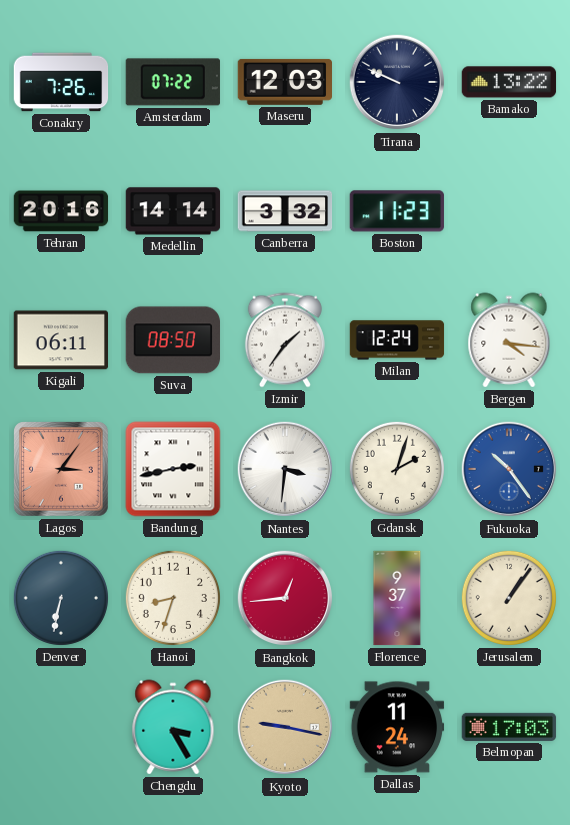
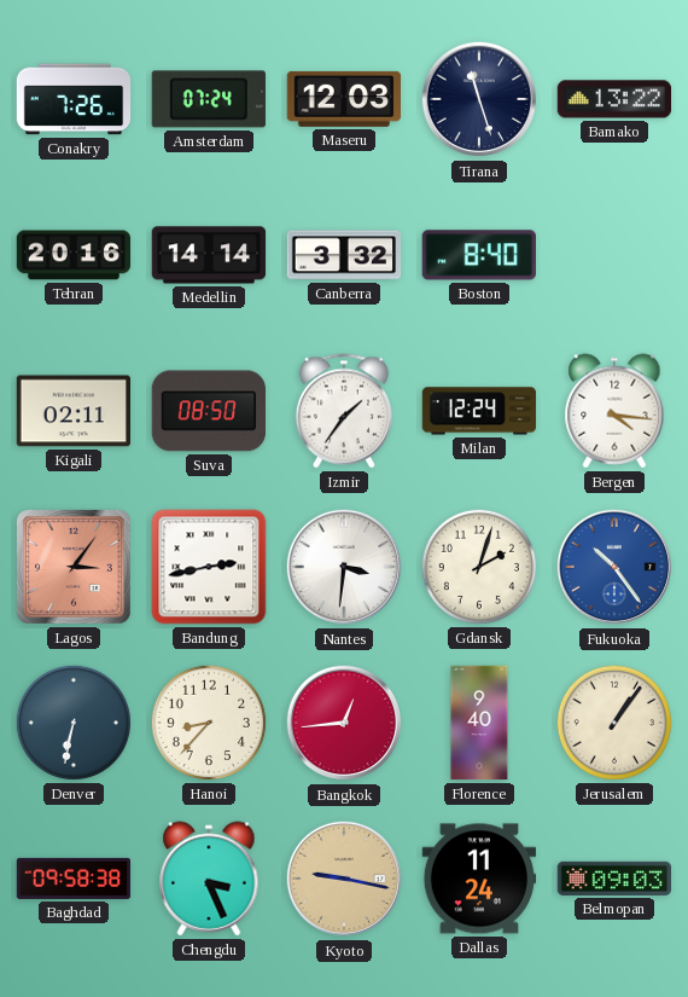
Amsterdam: 07:22 -> 07:24
Tirana: 9:49 -> 11:27
Boston: 11:23 -> 8:40
Kigali: 06:11 -> 02:11
Hanoi: 8:33 -> 8:37
Florence: 9:37 -> 9:40
Baghdad: none -> 09:58
Chengdu: 3:25 -> 3:26
Belmopan: 17:03 -> 09:03
